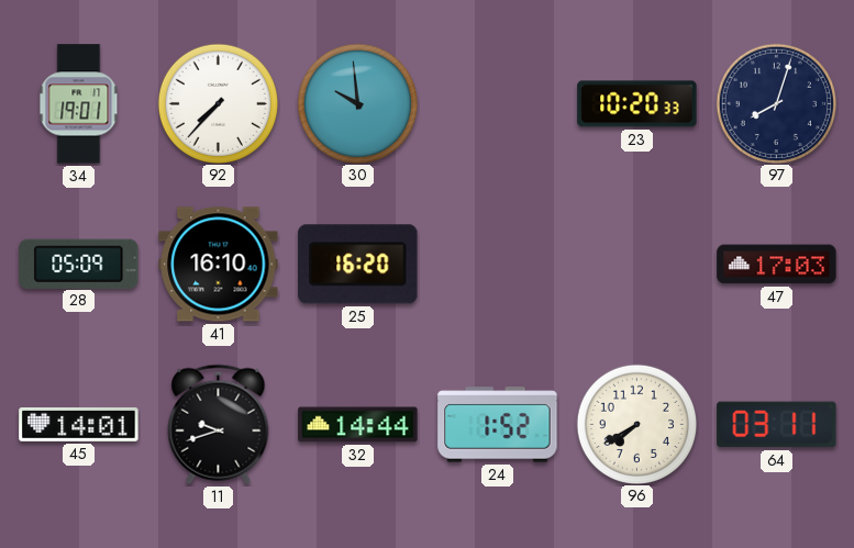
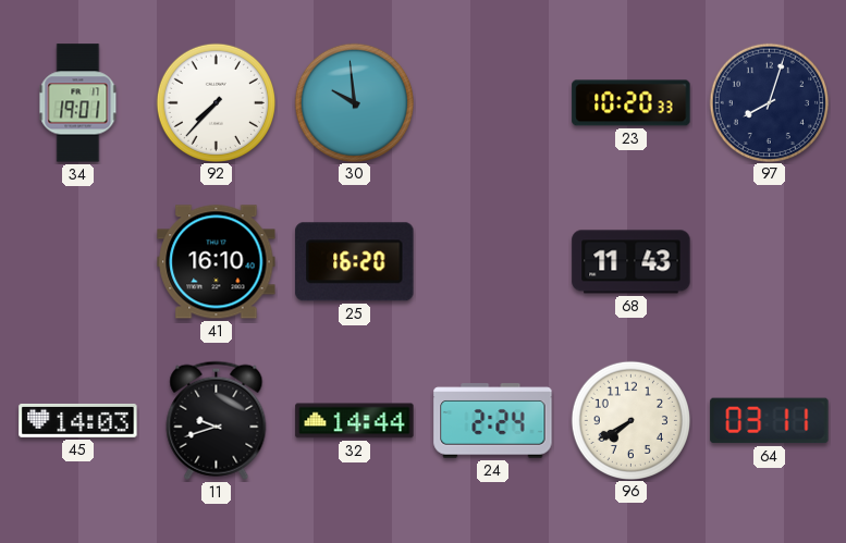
28: 05:09 -> none
68: none -> 11:43
47: 17:03 -> none
45: 14:01 -> 14:03
24: 1:52 -> 2:24
